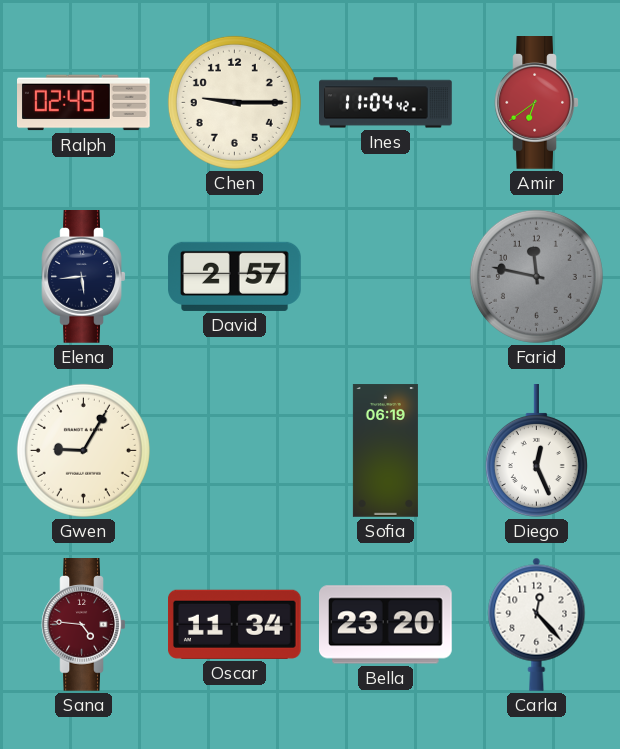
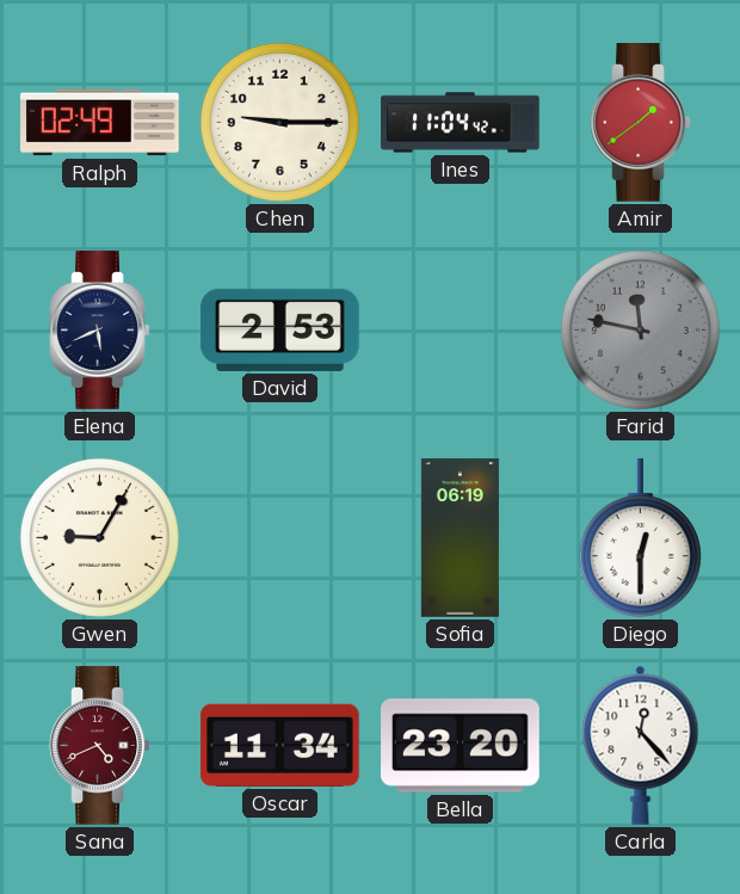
Amir: 6:39 -> 1:39
Elena: 5:44 -> 5:41
David: 2:57 -> 2:53
Diego: 12:26 -> 12:30
Sana: 4:46 -> 4:41
